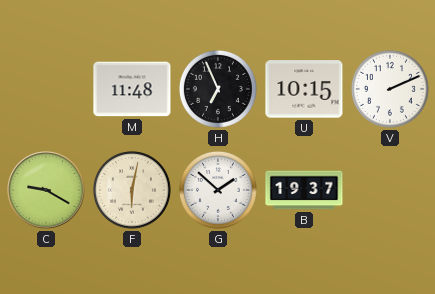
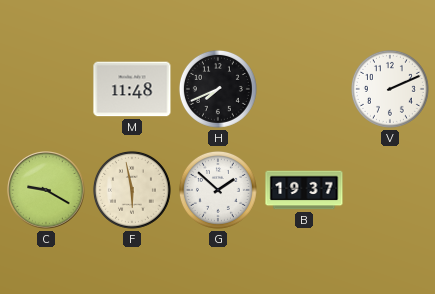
H: 6:56 -> 7:41
U: 10:15 -> none
F: 6:02 -> 5:58
